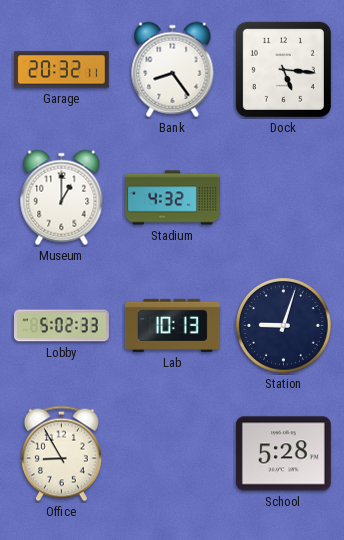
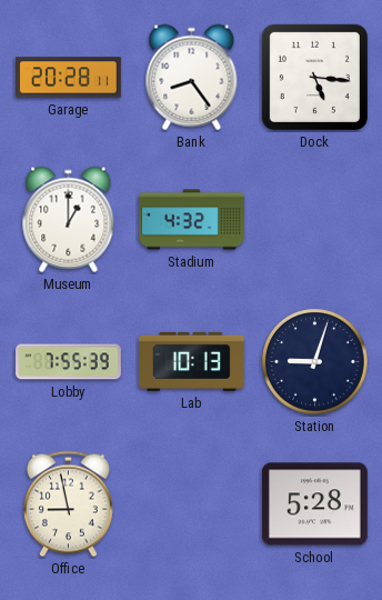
Garage: 20:32 -> 20:28
Lobby: 5:02 -> 7:55
Office: 8:55 -> 8:58
